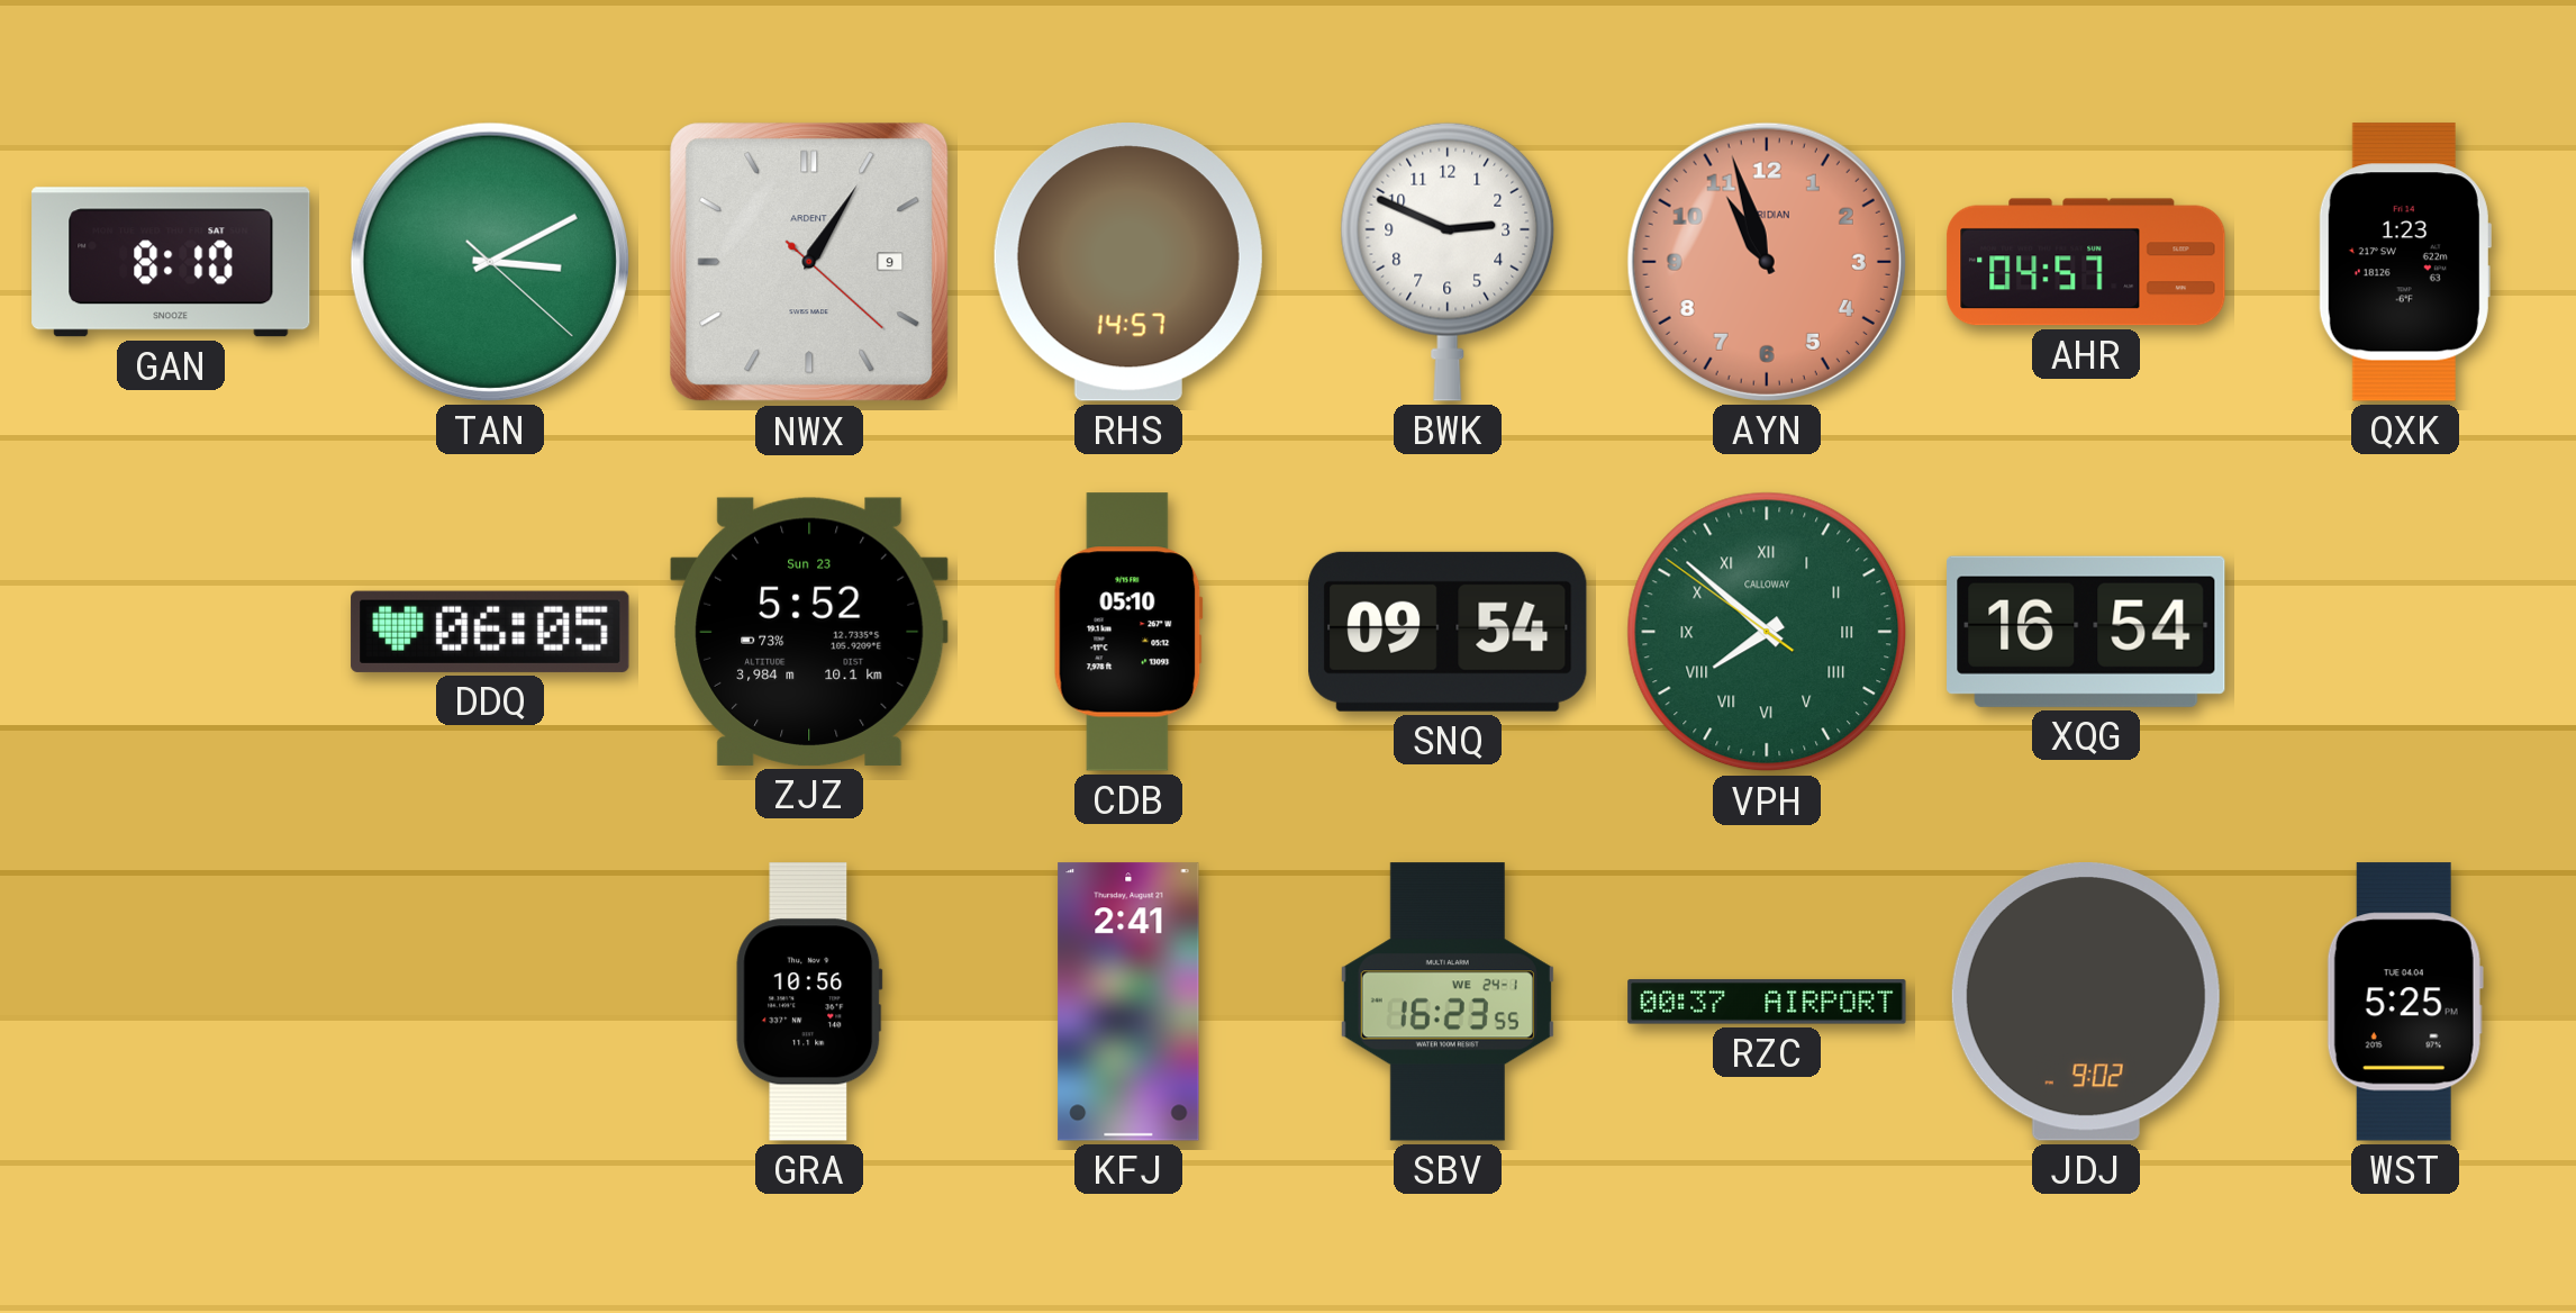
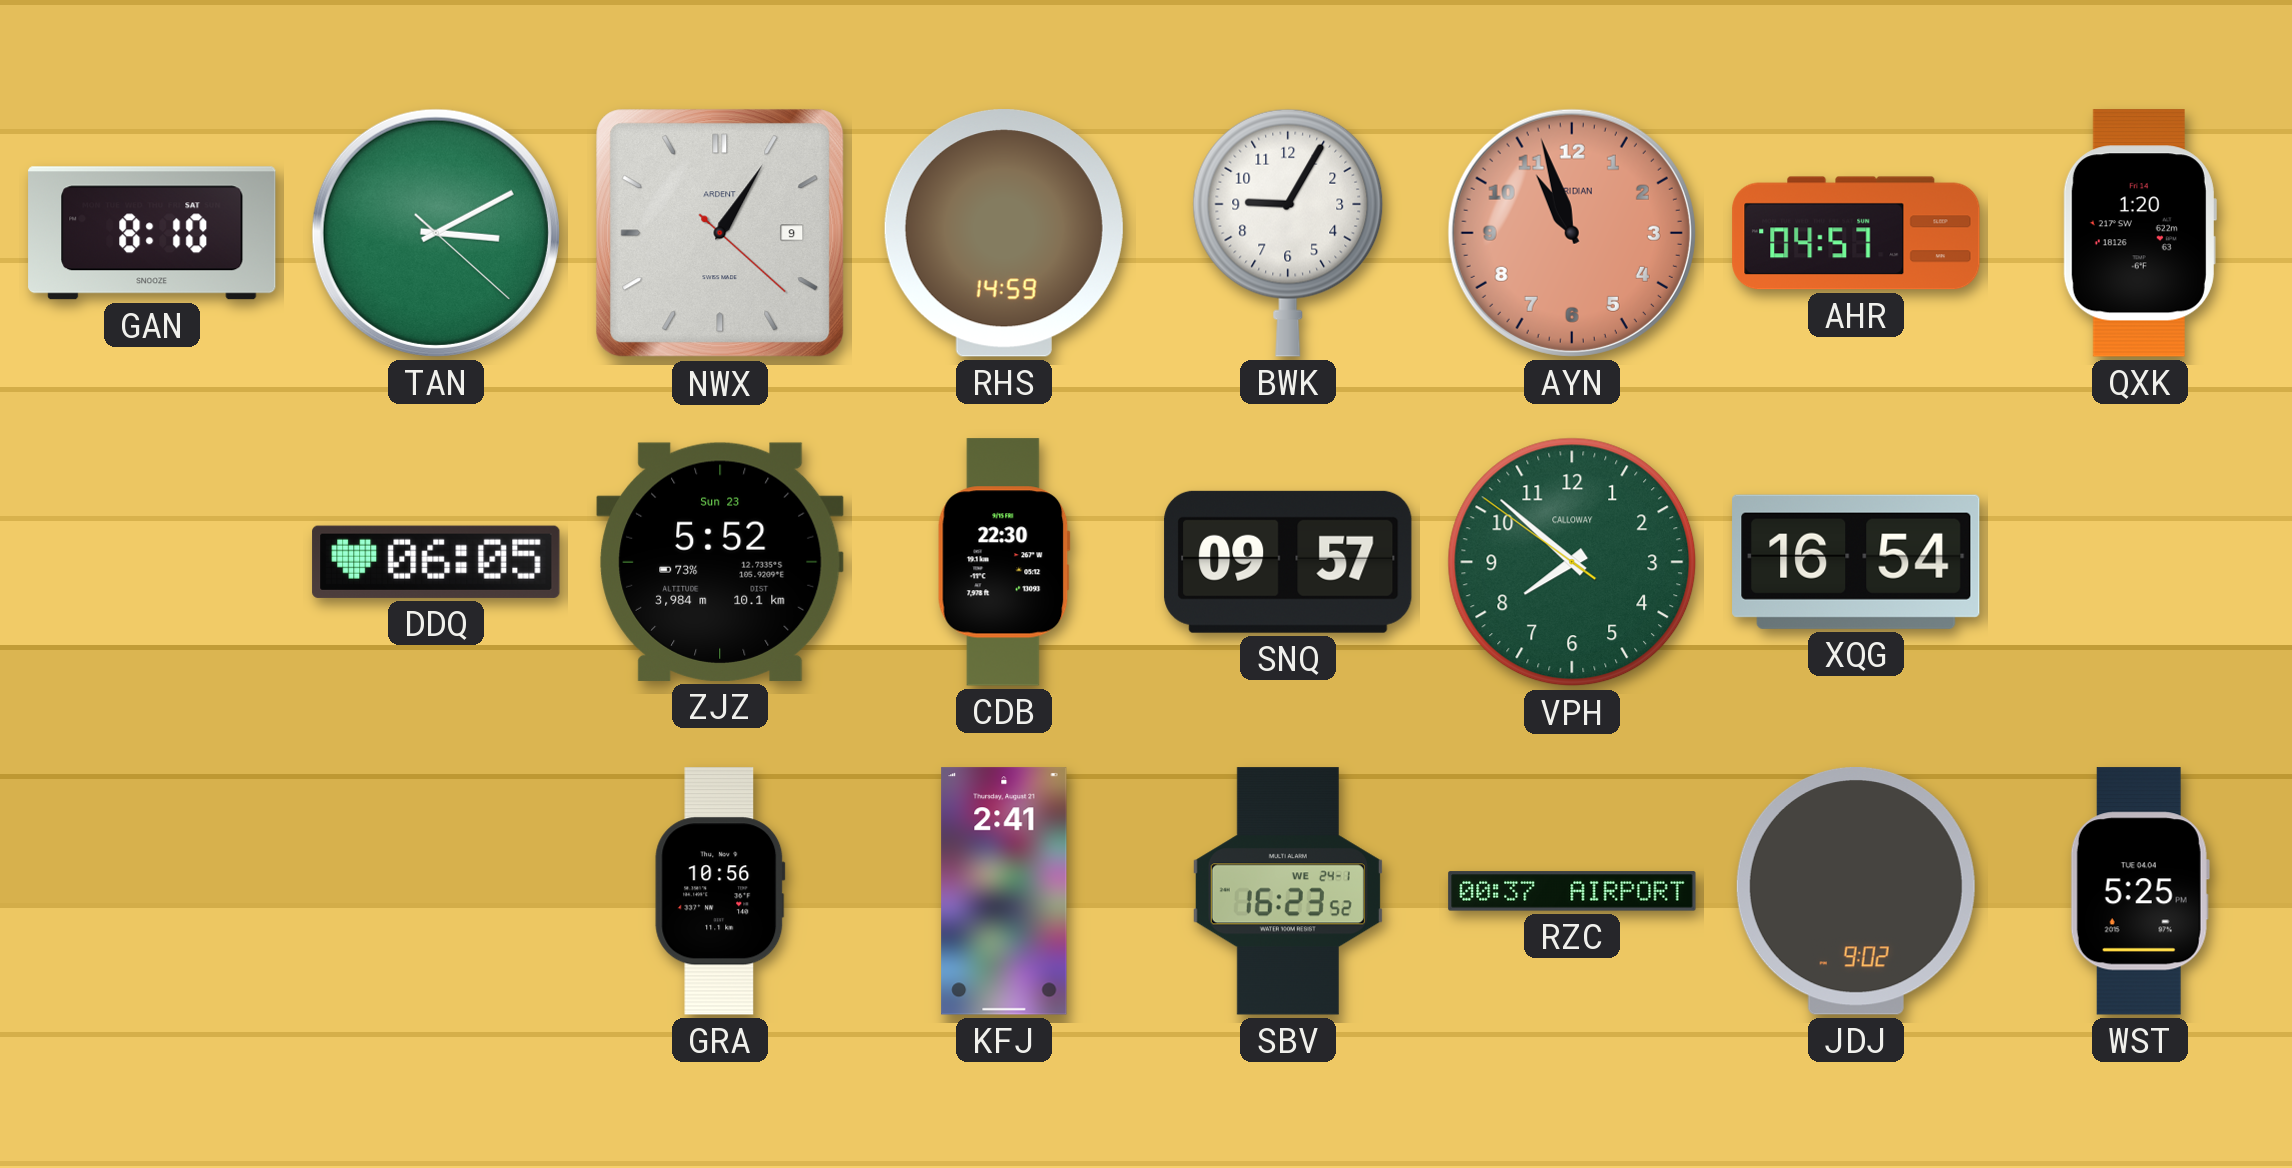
RHS: 14:57 -> 14:59
BWK: 2:49 -> 9:05
QXK: 1:23 -> 1:20
CDB: 05:10 -> 22:30
SNQ: 09:54 -> 09:57
VPH numerals: Roman -> Arabic
SBV: 16:23:55 -> 16:23:52
